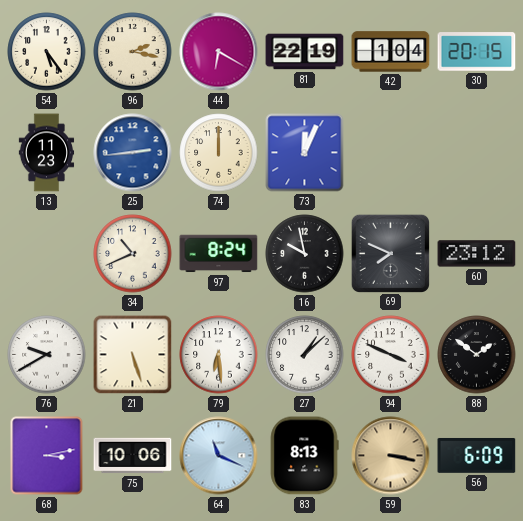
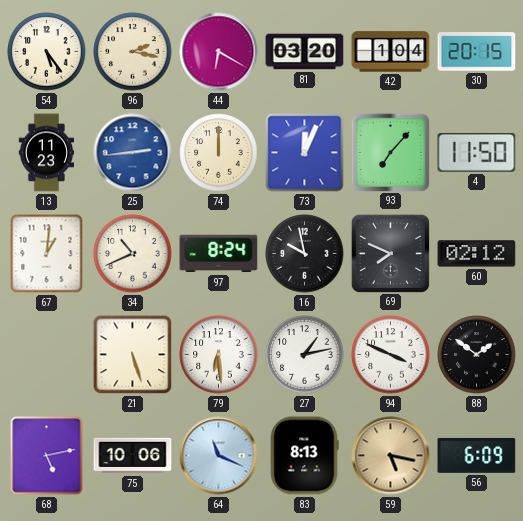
81: 22:19 -> 03:20
93: none -> 7:07
4: none -> 11:50
67: none -> 1:01
60: 23:12 -> 02:12
76: 9:40 -> none
27: 1:08 -> 1:13
68: 3:13 -> 5:13
59: 3:17 -> 5:17
